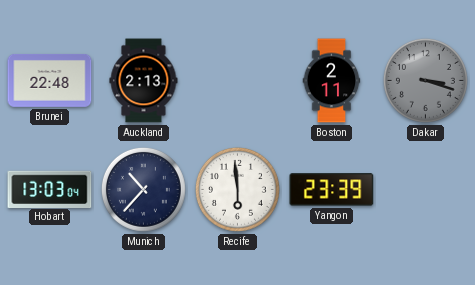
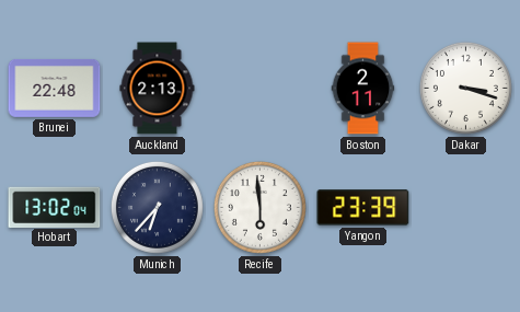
Dakar dial: grey -> white
Hobart: 13:03 -> 13:02
Munich: 10:37 -> 6:37
